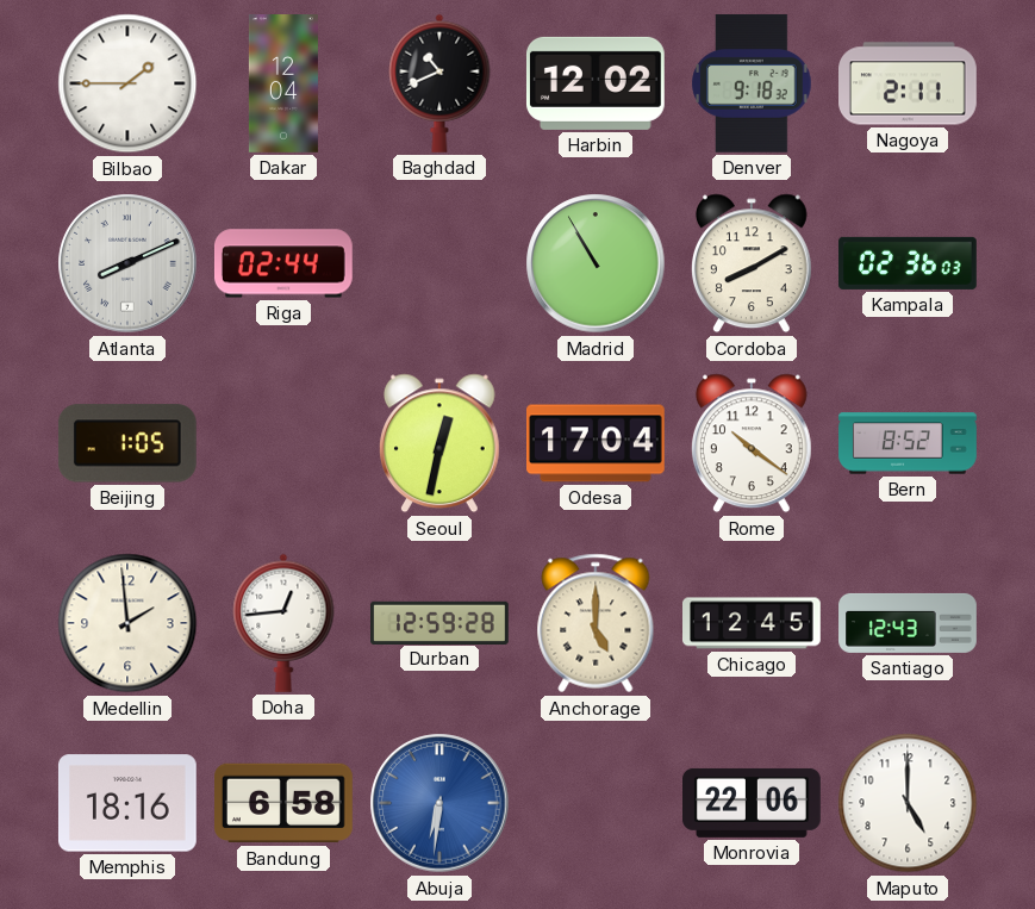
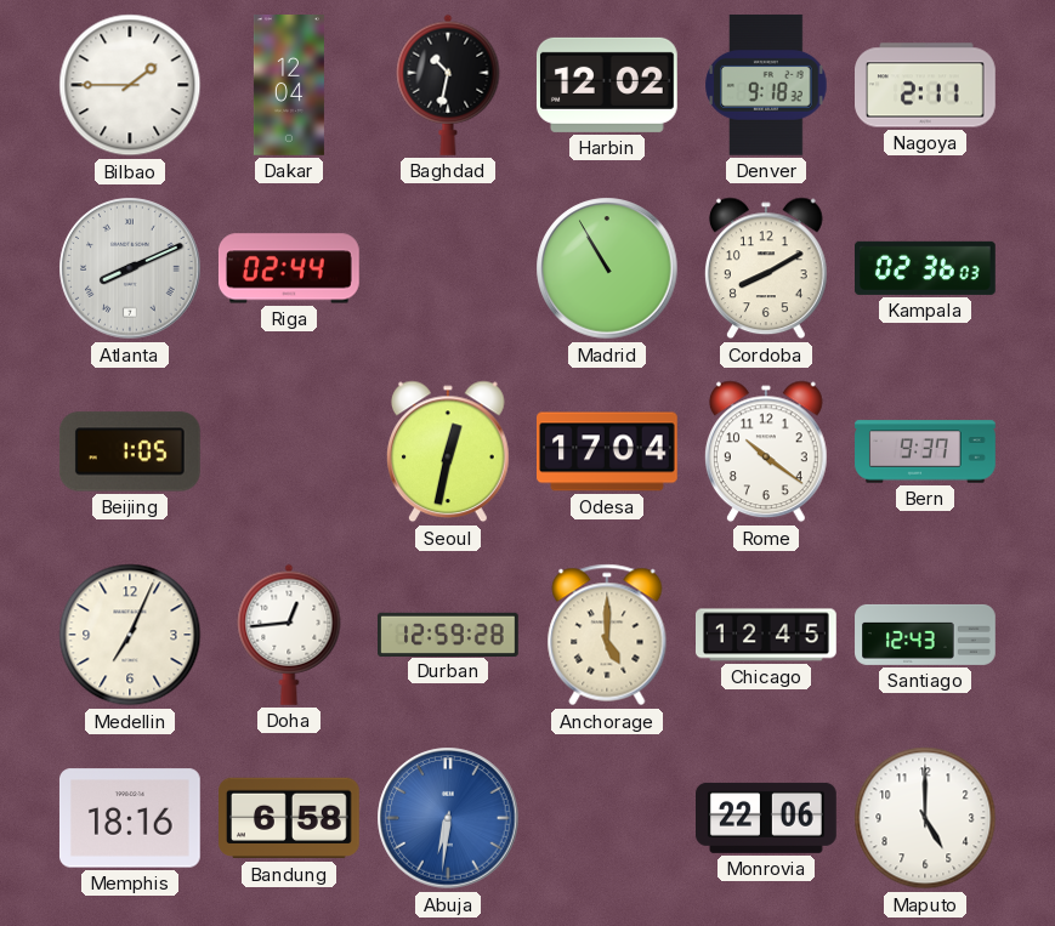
Baghdad: 10:41 -> 10:32
Bern: 8:52 -> 9:37
Medellin: 1:59 -> 7:04
